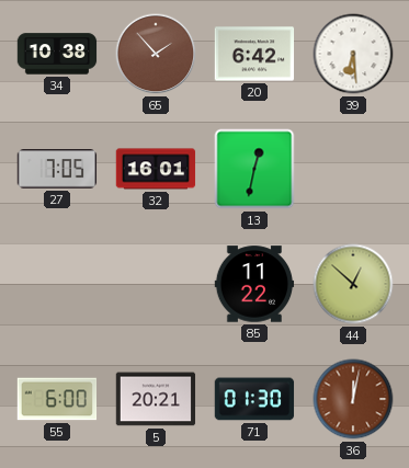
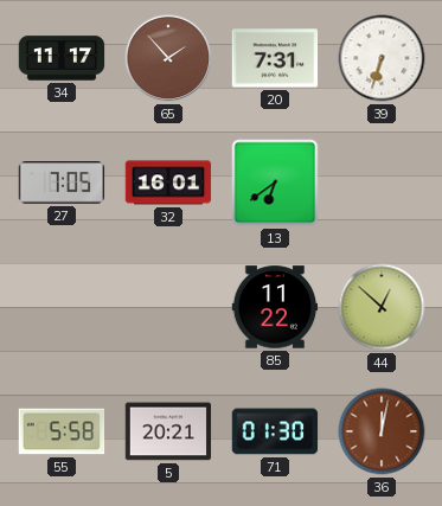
34: 10:38 -> 11:17
20: 6:42 -> 7:31
39: 6:29 -> 6:33
13: 12:32 -> 6:39
55: 6:00 -> 5:58
